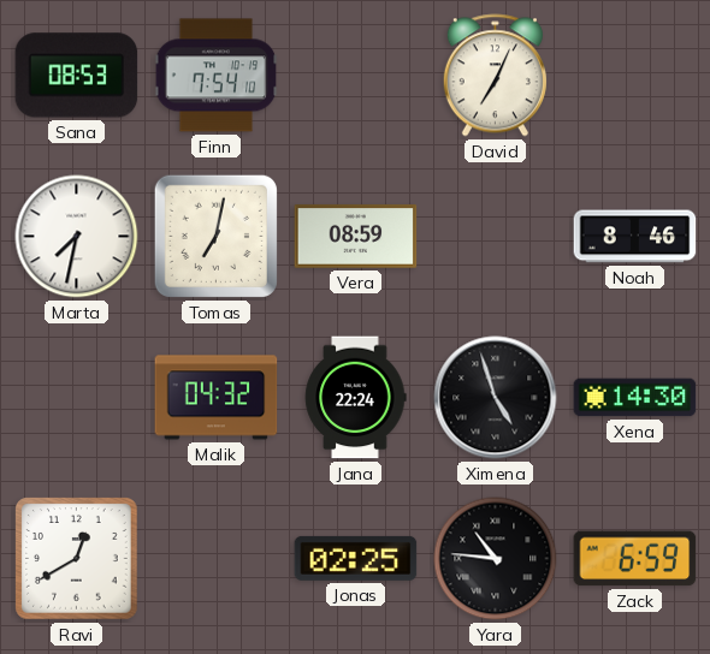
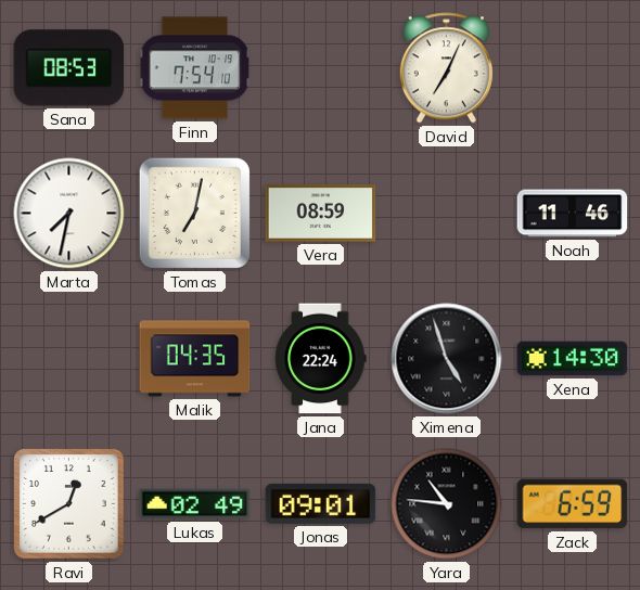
Noah: 8:46 -> 11:46
Malik: 04:32 -> 04:35
Lukas: none -> 02:49
Jonas: 02:25 -> 09:01
